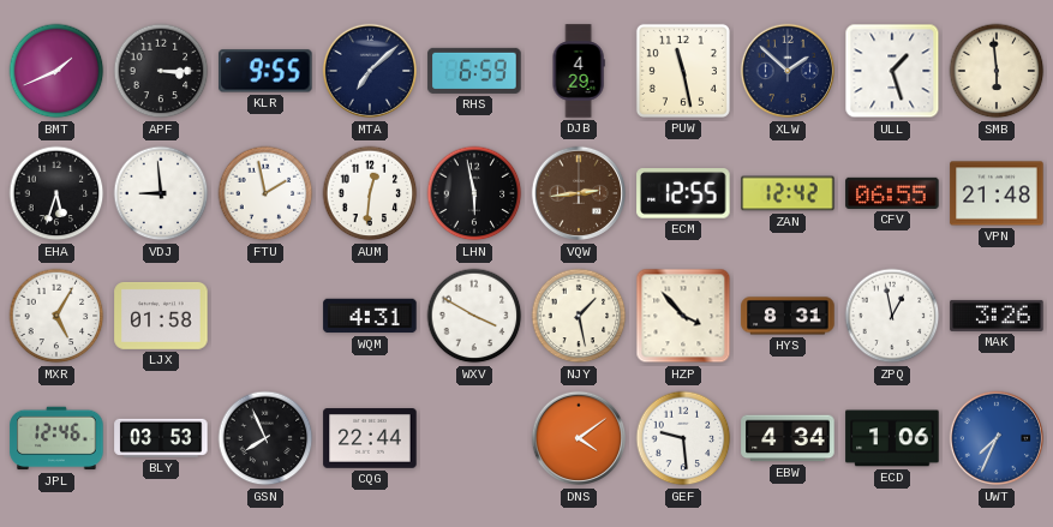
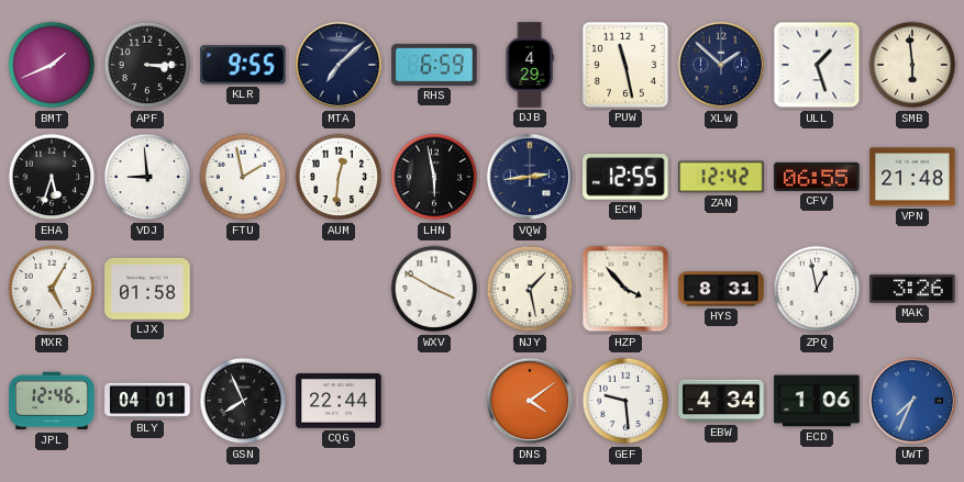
VQW dial: brown -> navy
WQM: 4:31 -> none
BLY: 03:53 -> 04:01
